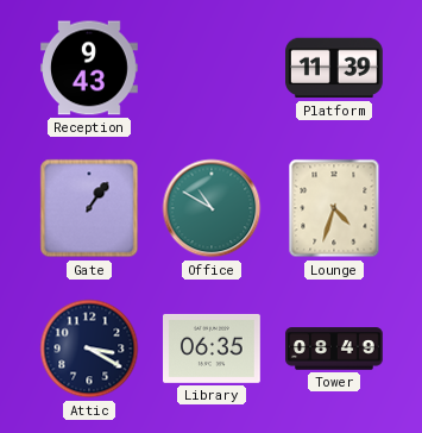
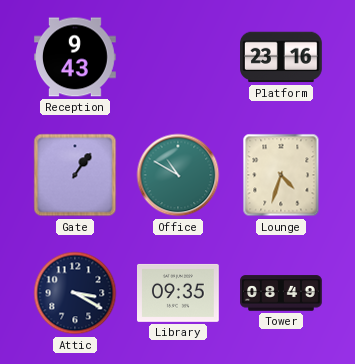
Platform: 11:39 -> 23:16
Library: 06:35 -> 09:35
